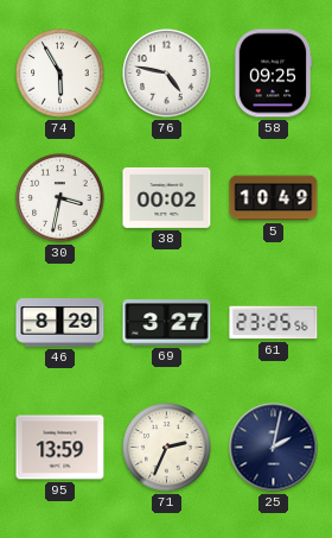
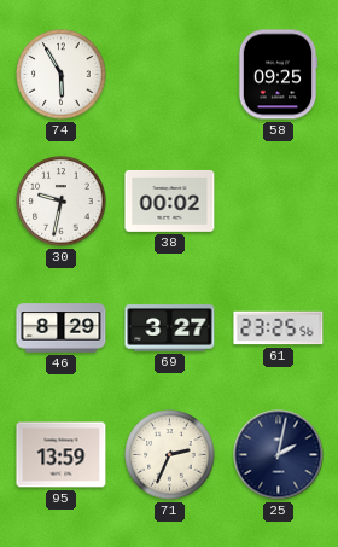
76: 4:47 -> none
30: 3:32 -> 9:32
5: 10:49 -> none
